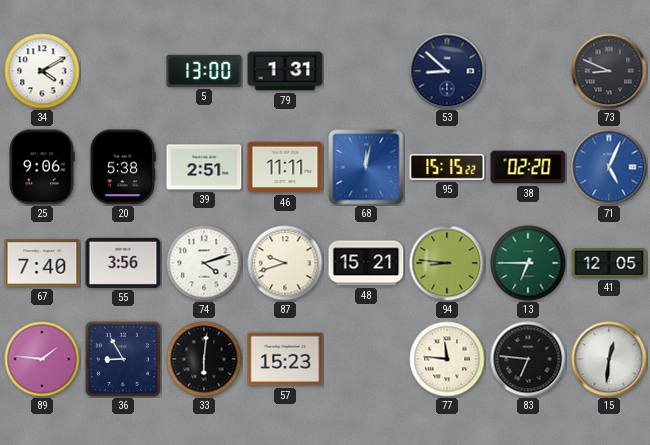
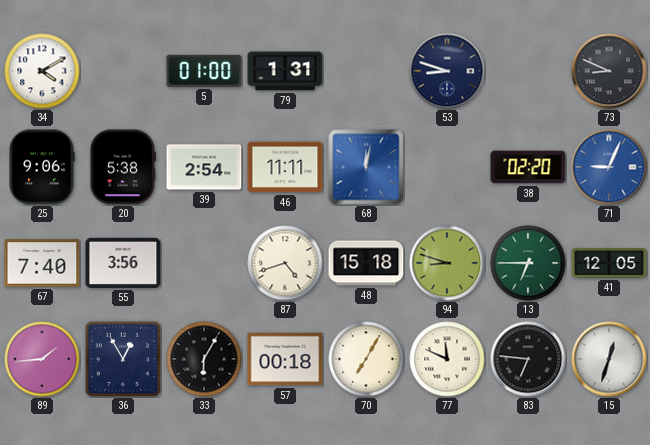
5: 13:00 -> 01:00
53: 8:52 -> 8:48
39: 2:51 -> 2:54
95: 15:15 -> none
71: 5:04 -> 9:04
74: 4:12 -> none
87: 9:42 -> 4:42
48: 15:21 -> 15:18
94: 8:46 -> 8:48
89: 1:46 -> 1:44
36: 8:55 -> 12:55
33: 6:01 -> 6:05
57: 15:23 -> 00:18
70: none -> 7:05
77: 11:46 -> 11:49
15: 12:31 -> 12:33
